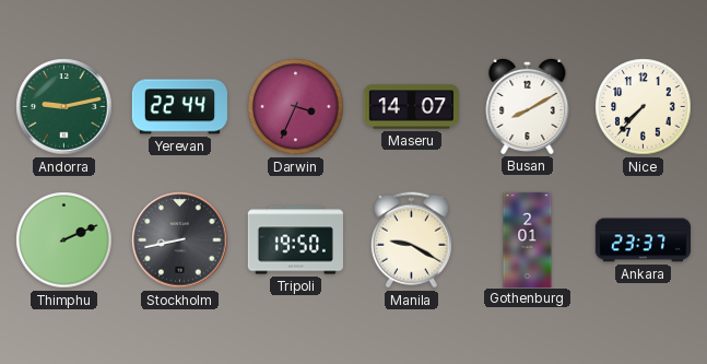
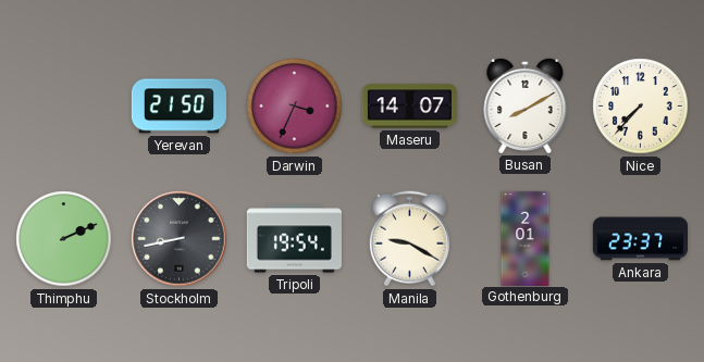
Andorra: 9:13 -> none
Yerevan: 22:44 -> 21:50
Tripoli: 19:50 -> 19:54
